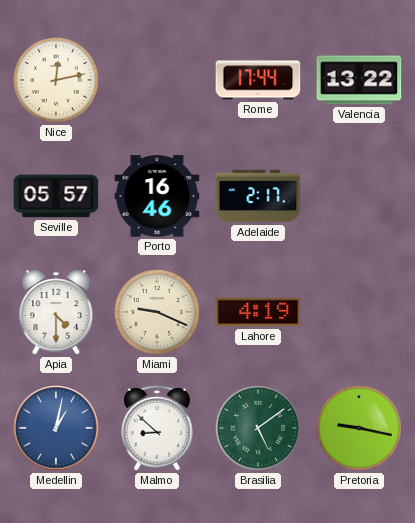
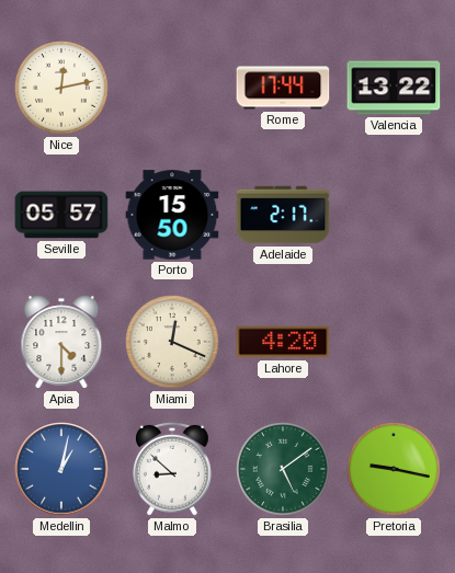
Porto: 16:46 -> 15:50
Miami: 9:19 -> 12:19
Lahore: 4:19 -> 4:20
